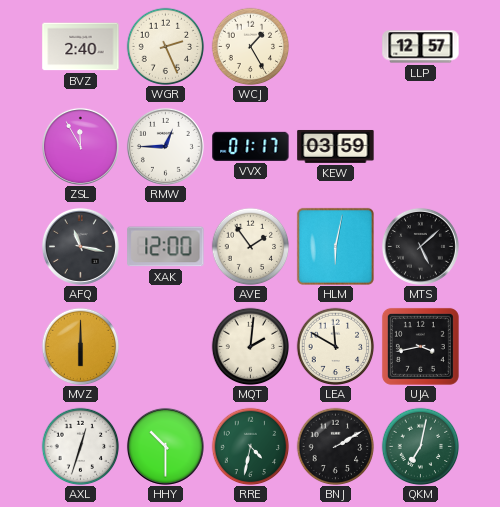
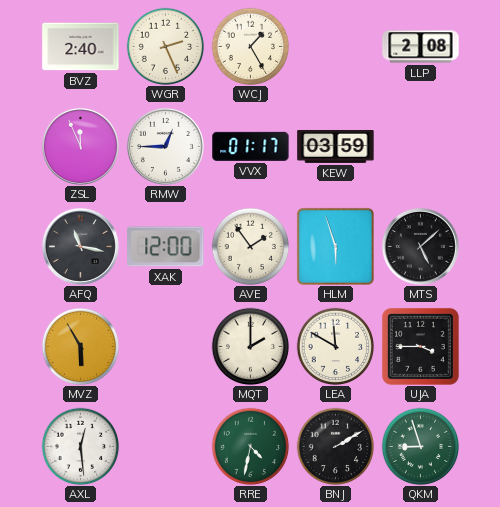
LLP: 12:57 -> 2:08
ZSL: 11:55 -> 11:56
HLM: 6:02 -> 5:57
MVZ: 6:00 -> 5:55
MQT: 2:01 -> 2:00
UJA: 3:43 -> 3:45
AXL: 12:33 -> 12:29
HHY: 10:30 -> none
QKM: 7:02 -> 8:57
